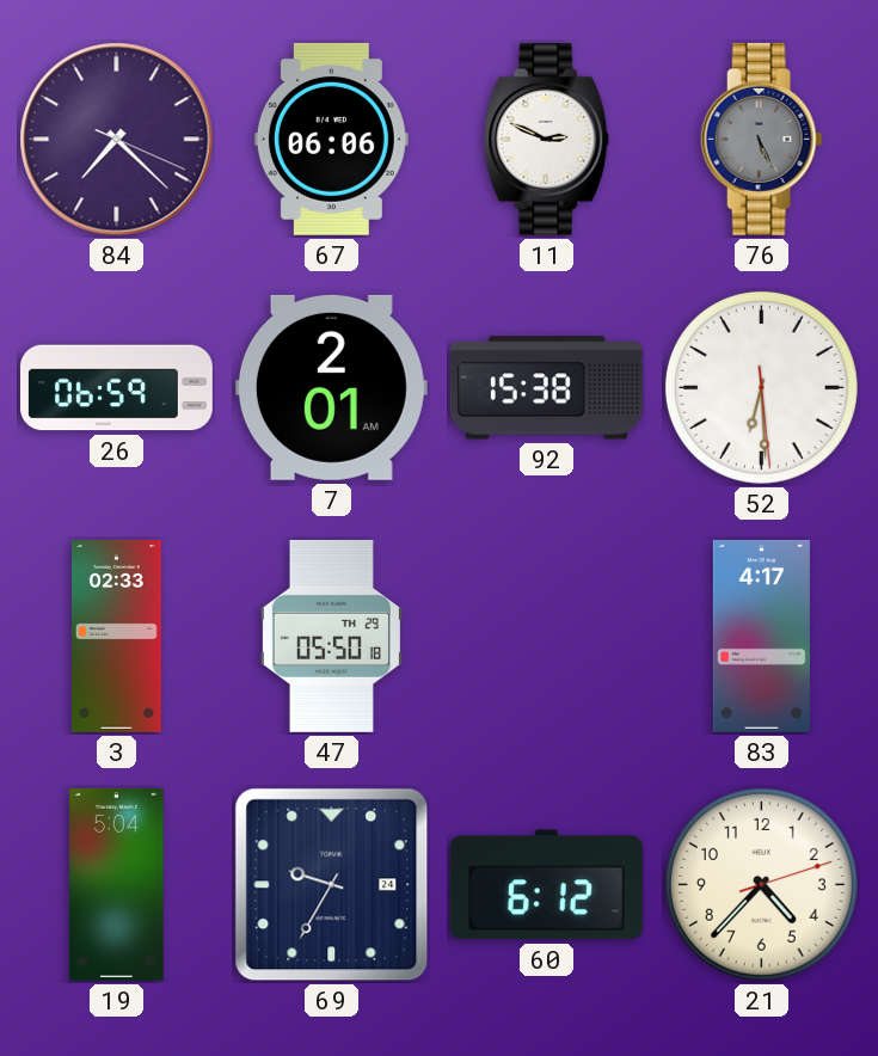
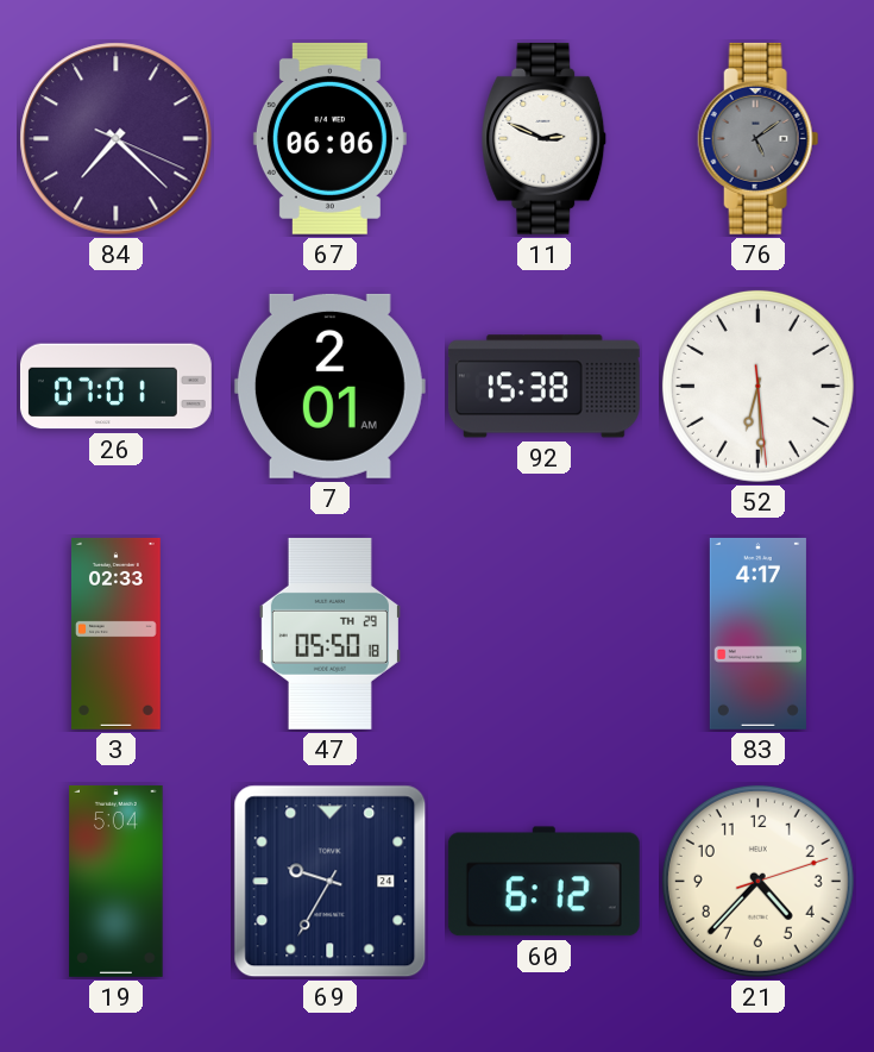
76: 5:26 -> 5:09
26: 06:59 -> 07:01
